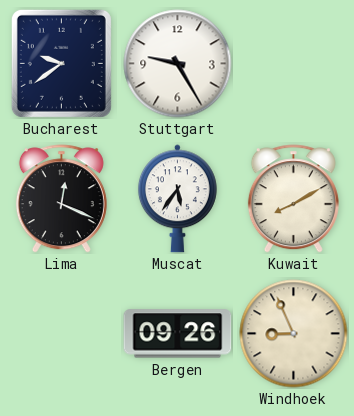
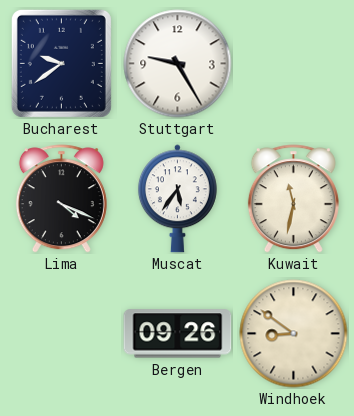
Lima: 12:19 -> 4:19
Kuwait: 8:10 -> 11:32
Windhoek: 8:56 -> 8:51
